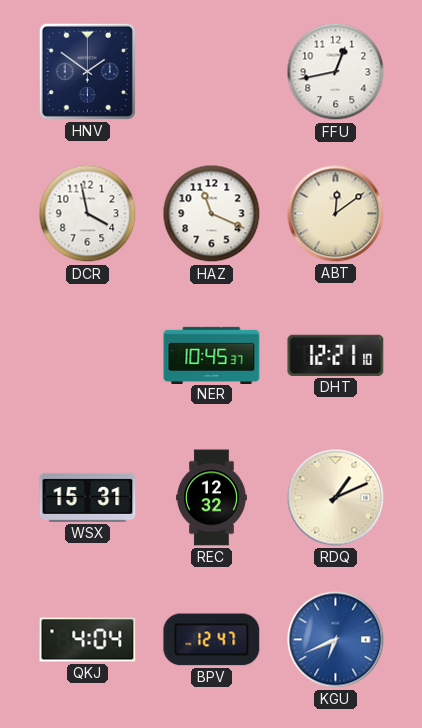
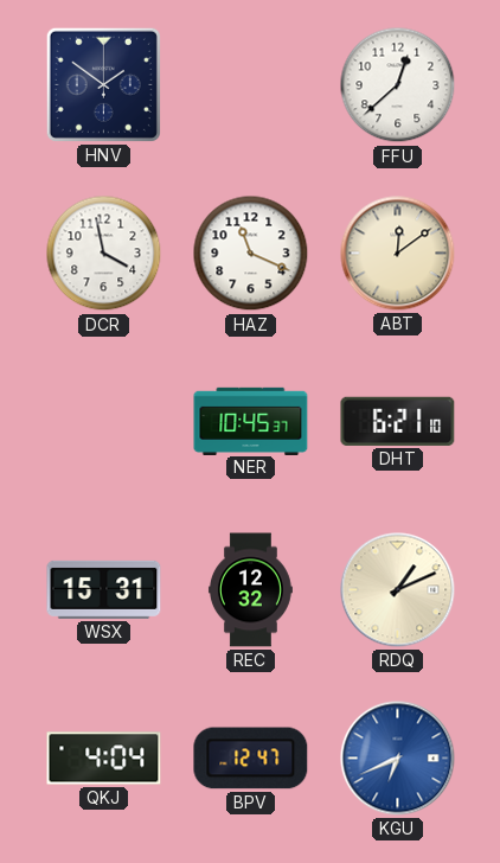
FFU: 12:43 -> 12:38
DHT: 12:21 -> 6:21
